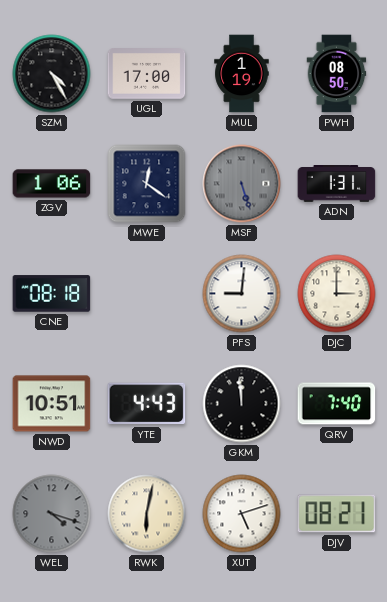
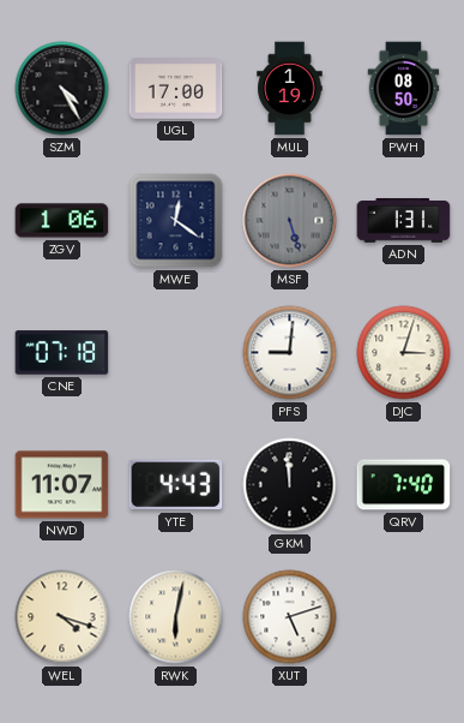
CNE: 08:18 -> 07:18
DJC: 3:00 -> 3:03
NWD: 10:51 -> 11:07
WEL dial: grey -> cream
DJV: 08:21 -> none
